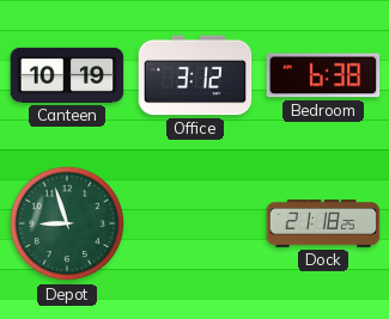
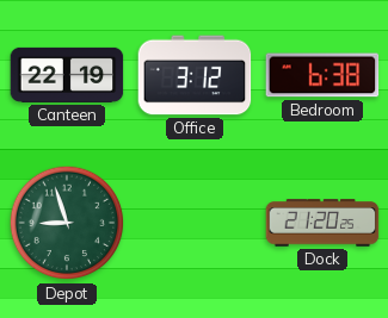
Canteen: 10:19 -> 22:19
Dock: 21:18 -> 21:20
